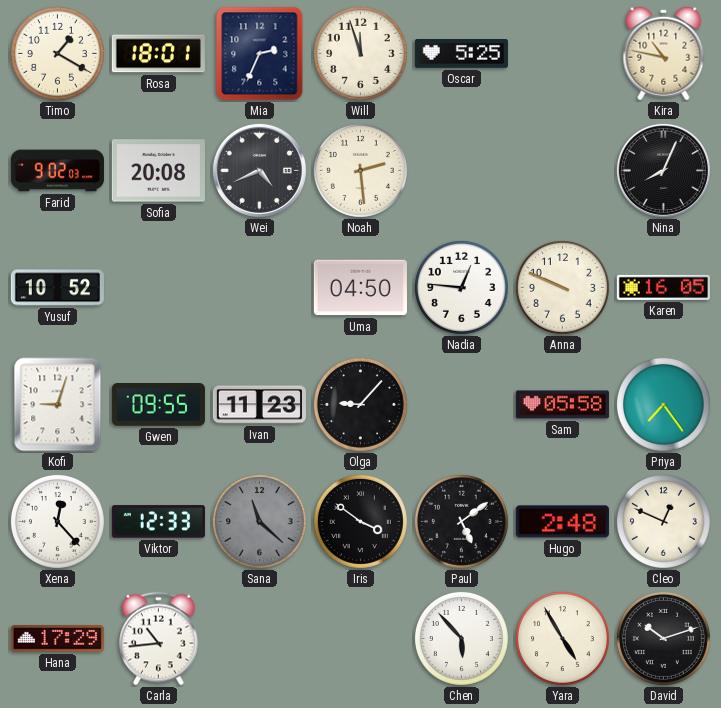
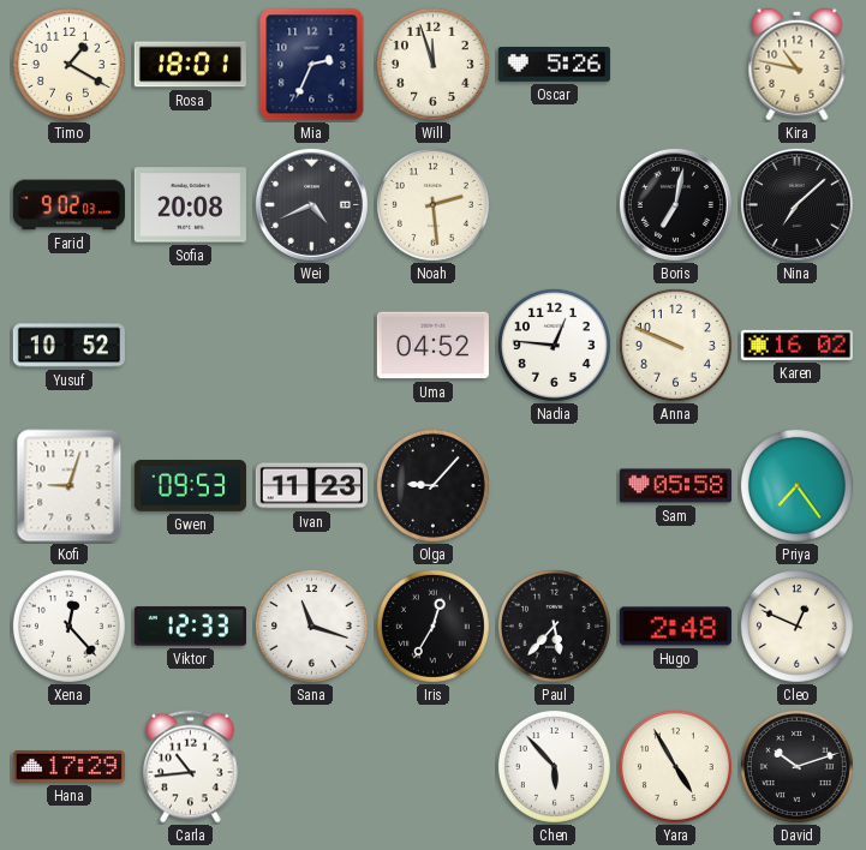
Oscar: 5:25 -> 5:26
Boris: none -> 7:02
Nina: 8:04 -> 7:08
Uma: 04:50 -> 04:52
Karen: 16:05 -> 16:02
Gwen: 09:55 -> 09:53
Sana: 11:22 -> 11:18
Sana dial: grey -> white
Iris: 3:51 -> 12:35
Paul: 5:09 -> 5:37
